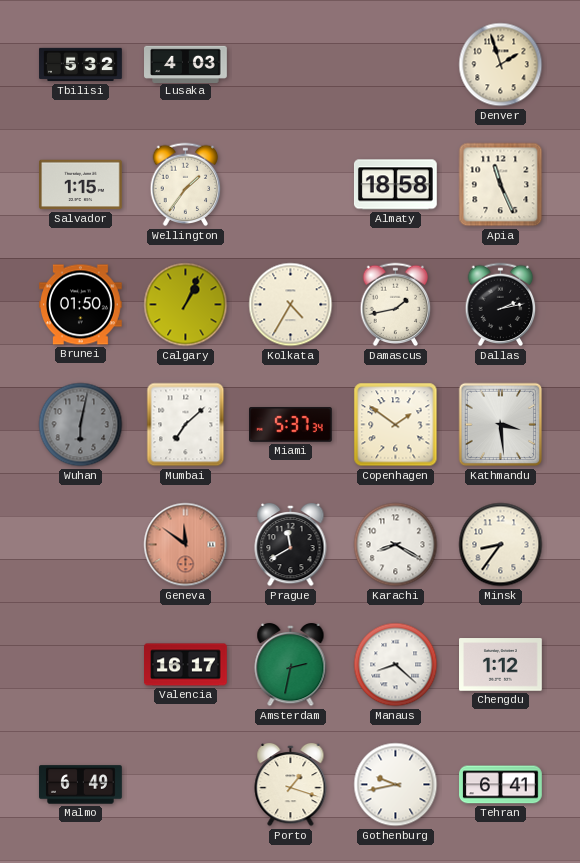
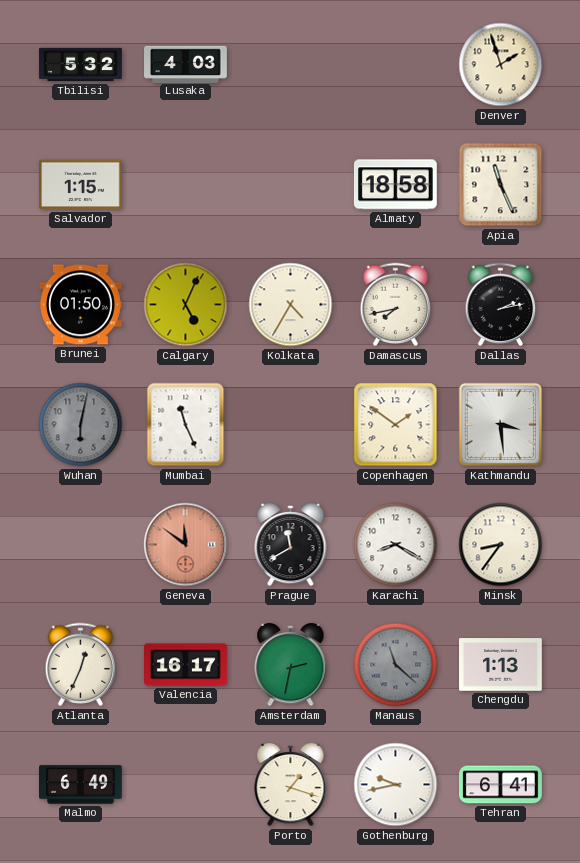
Wellington: 1:36 -> none
Calgary: 1:04 -> 5:04
Damascus: 1:43 -> 7:43
Mumbai: 7:08 -> 11:26
Miami: 5:37 -> none
Atlanta: none -> 12:34
Manaus: 8:22 -> 11:22
Manaus dial: white -> grey
Chengdu: 1:12 -> 1:13
